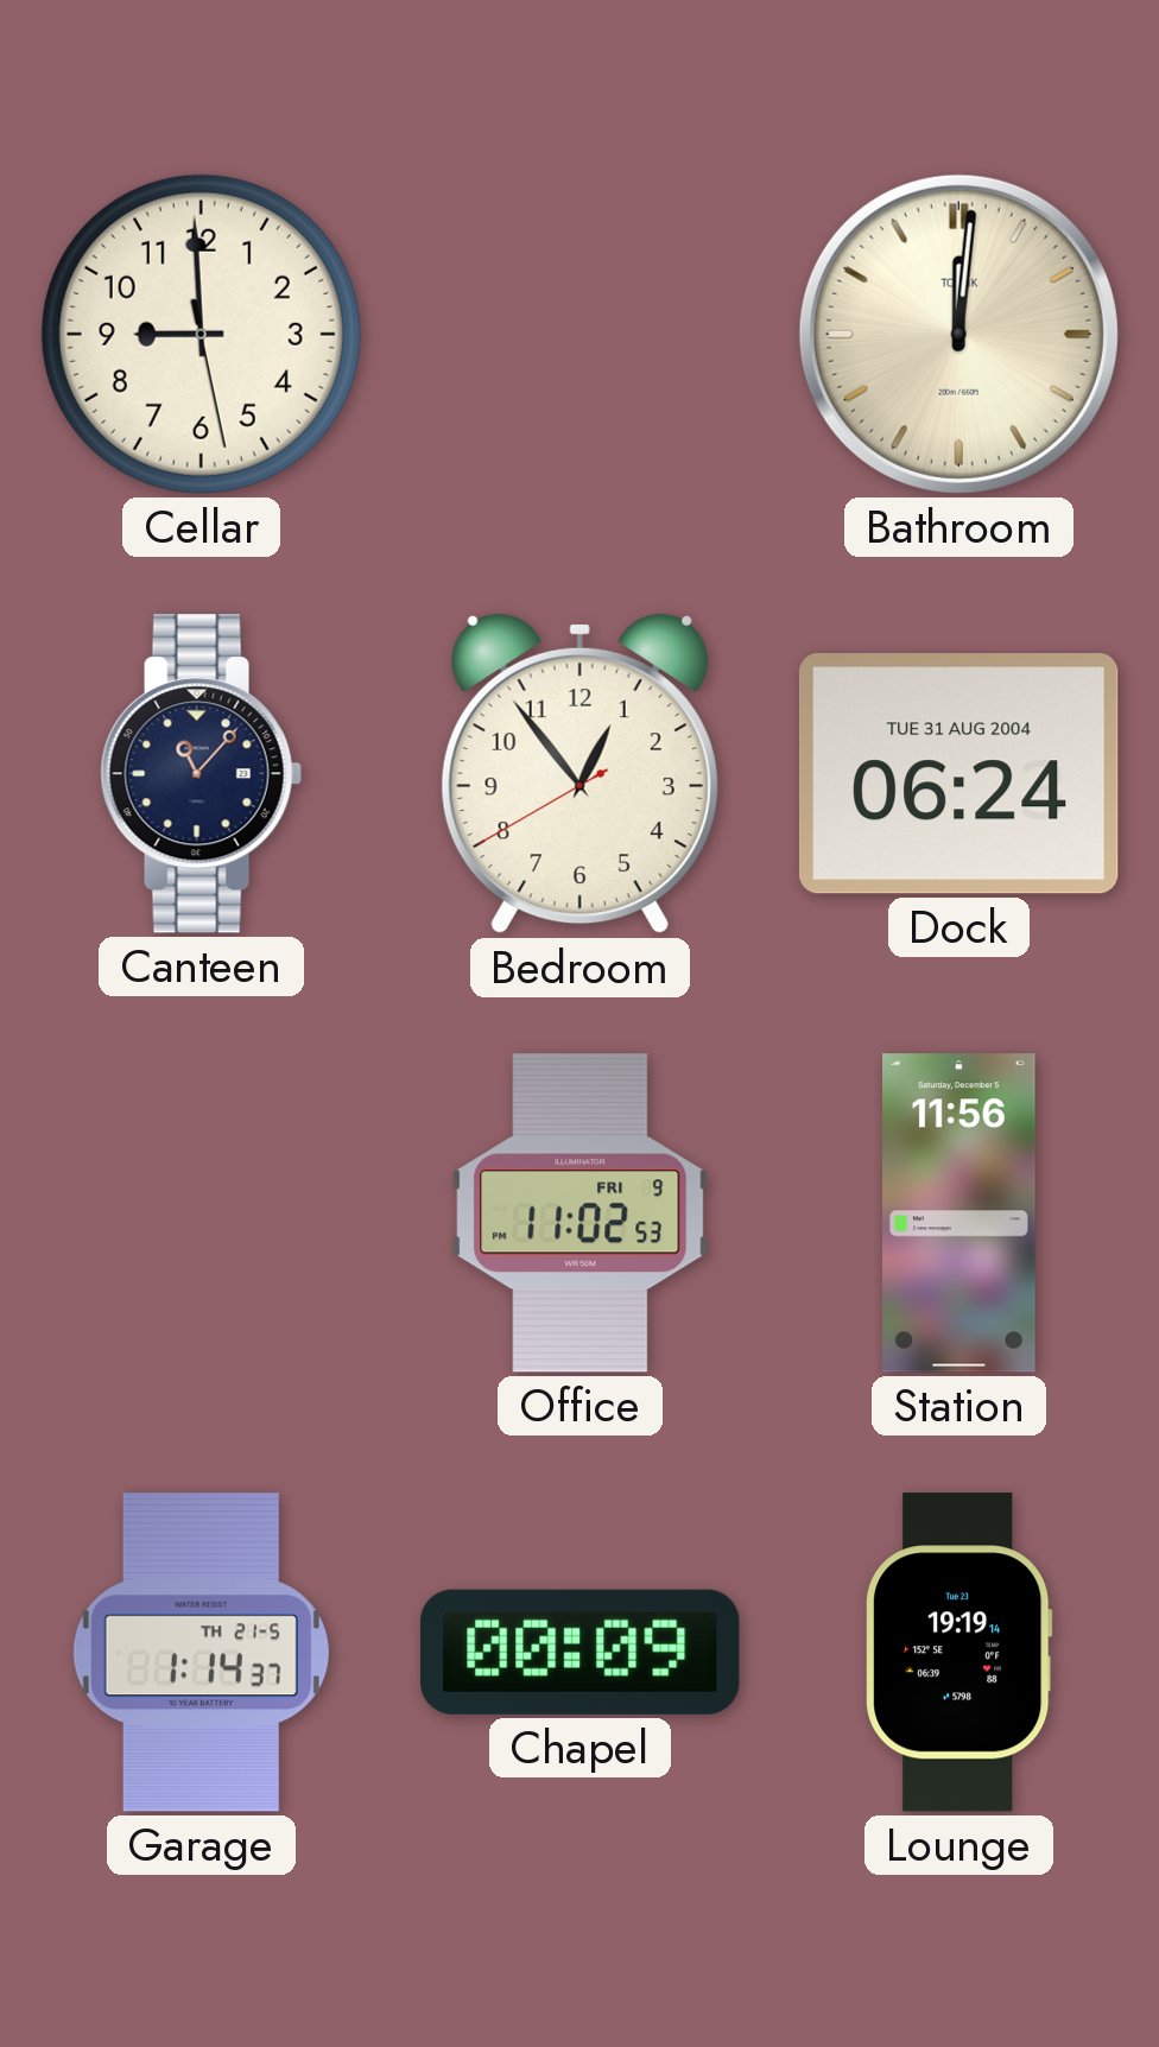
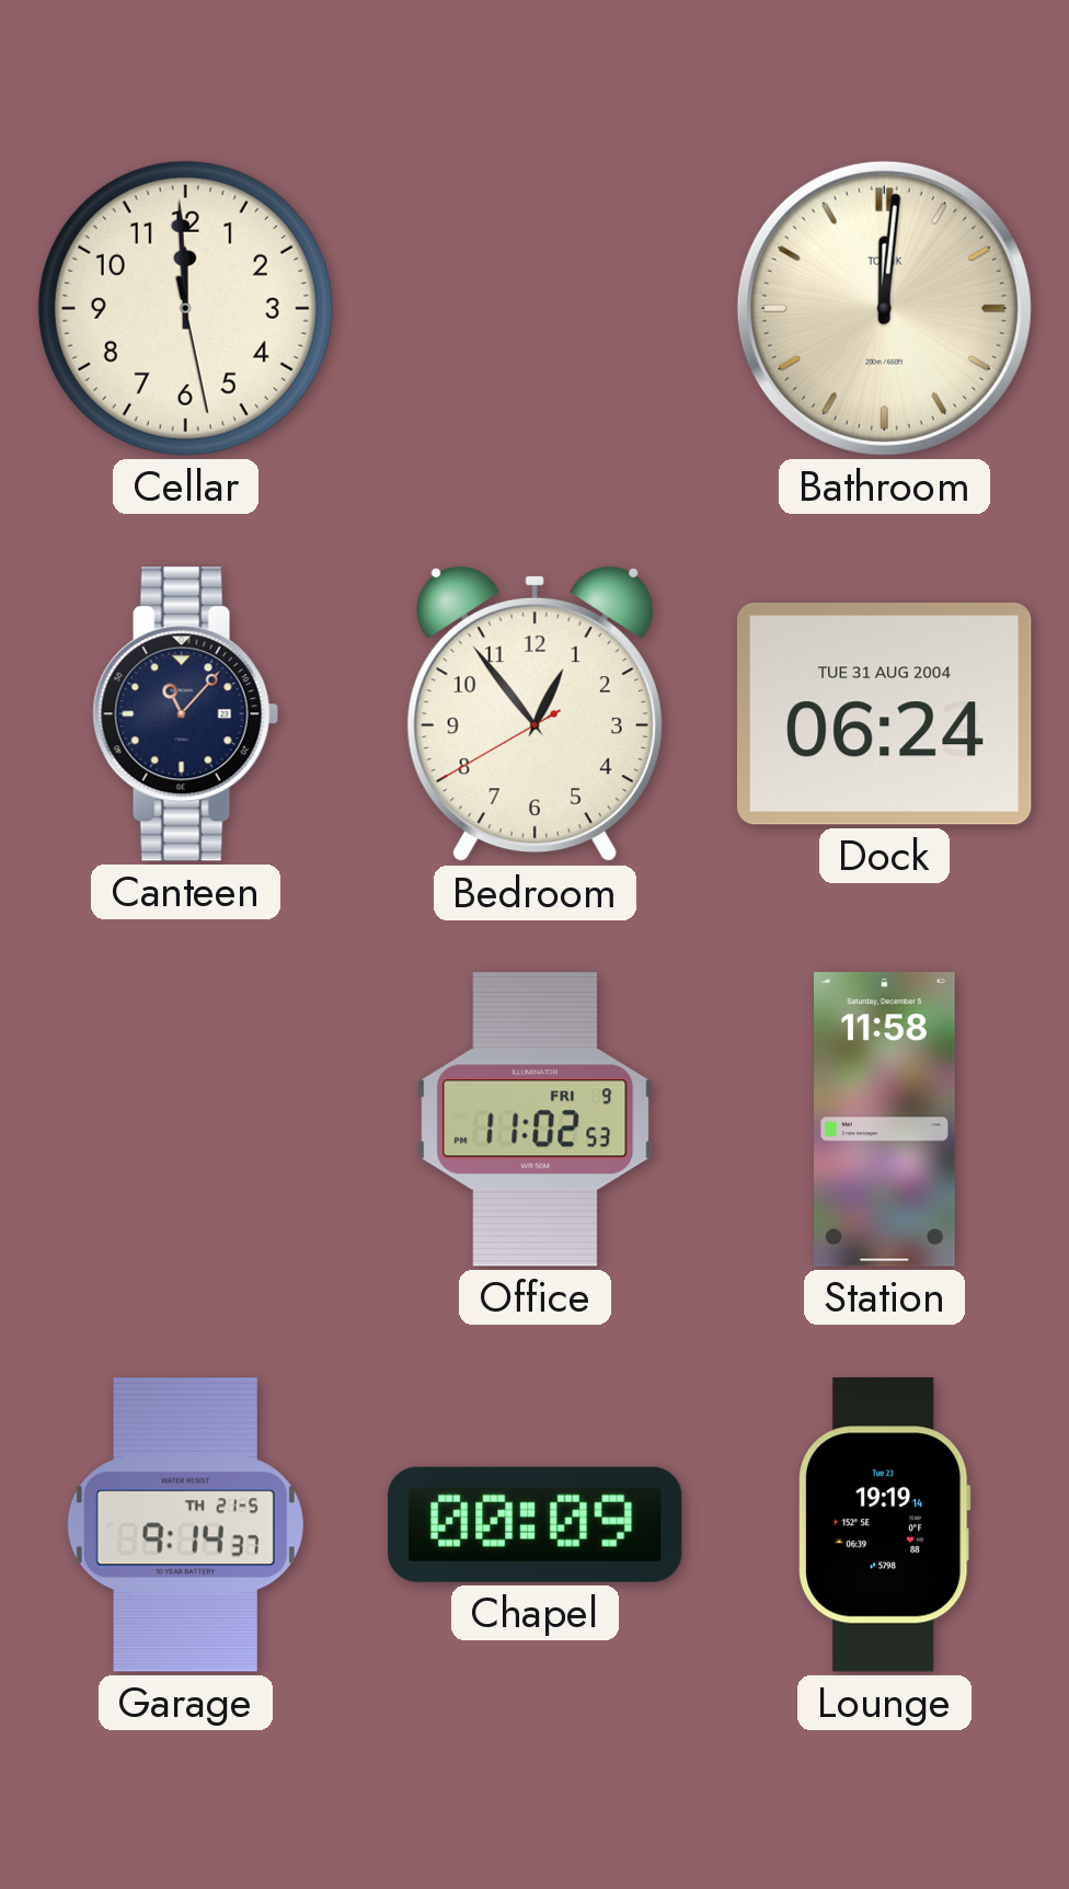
Cellar: 8:59 -> 11:59
Station: 11:56 -> 11:58
Garage: 1:14 -> 9:14
